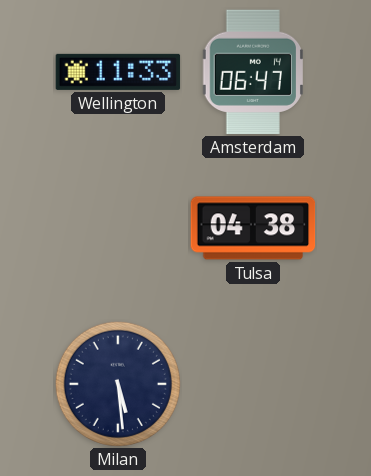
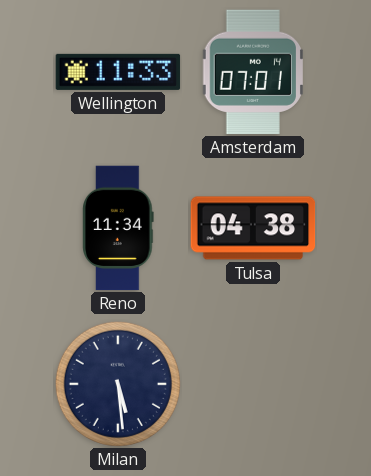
Amsterdam: 06:47 -> 07:01
Reno: none -> 11:34
